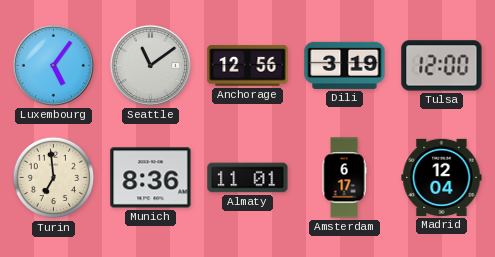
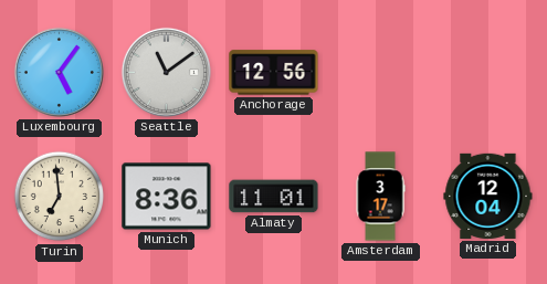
Dili: 3:19 -> none
Tulsa: 12:00 -> none
Amsterdam: 6:17 -> 3:17
